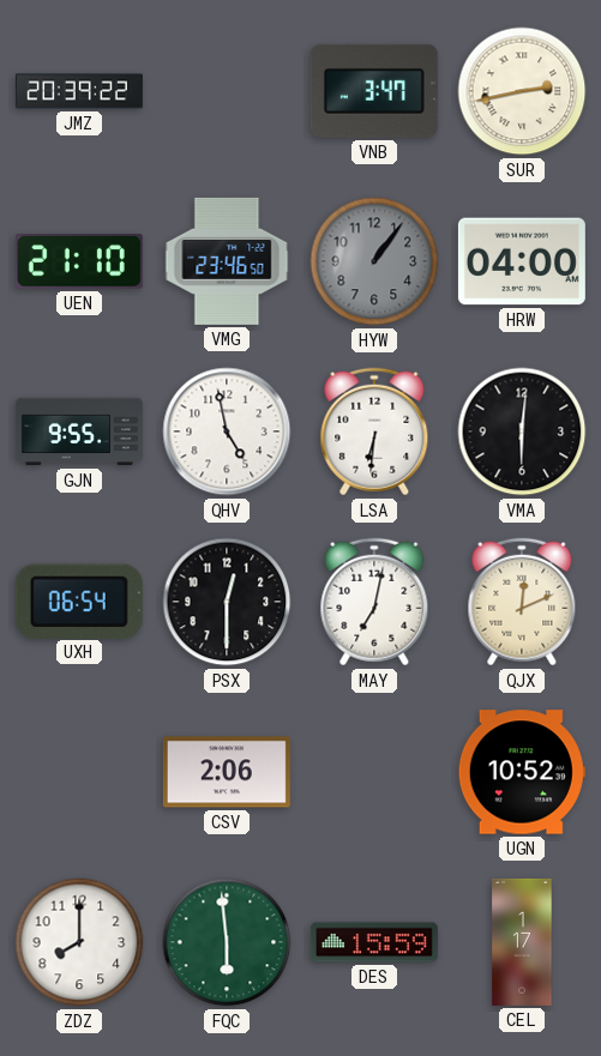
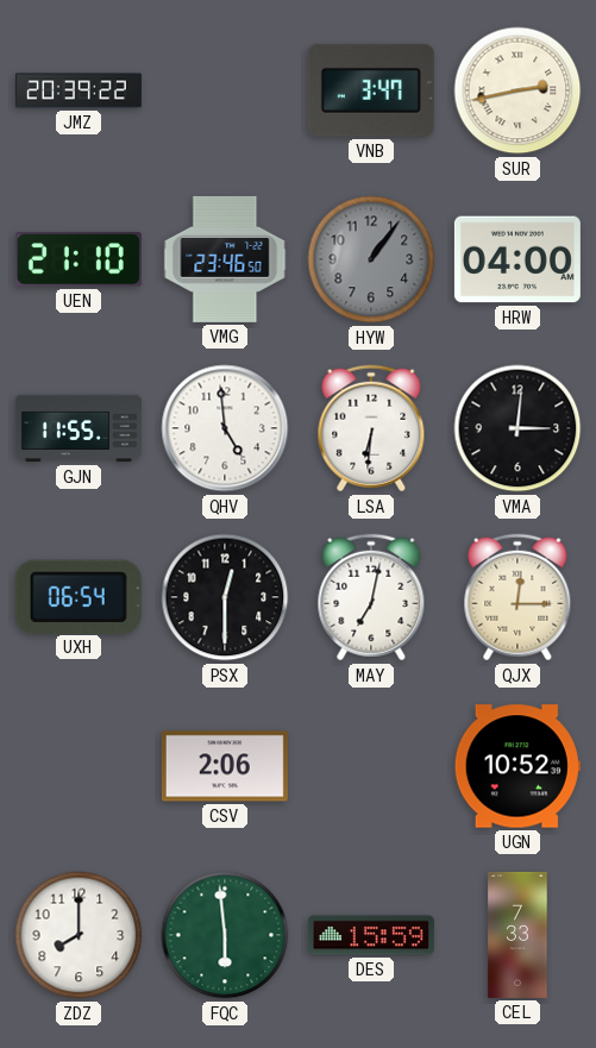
GJN: 9:55 -> 11:55
QHV: 4:58 -> 4:59
VMA: 6:01 -> 3:01
QJX: 12:11 -> 12:15
CEL: 1:17 -> 7:33
